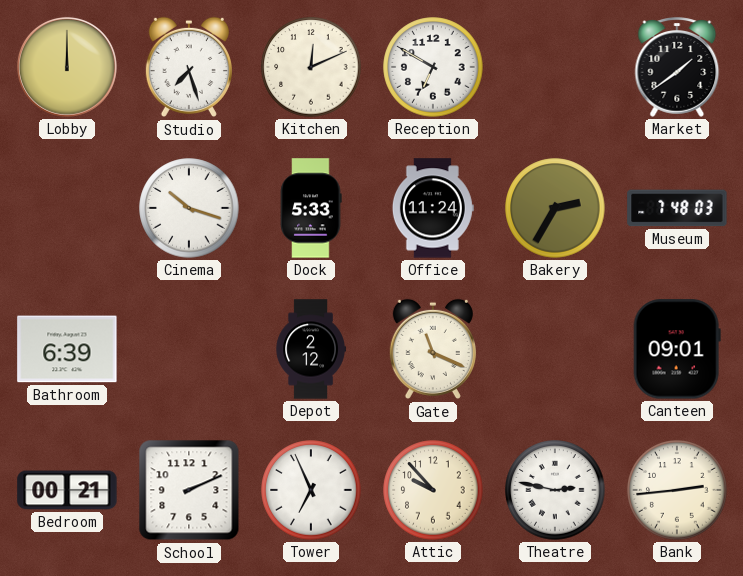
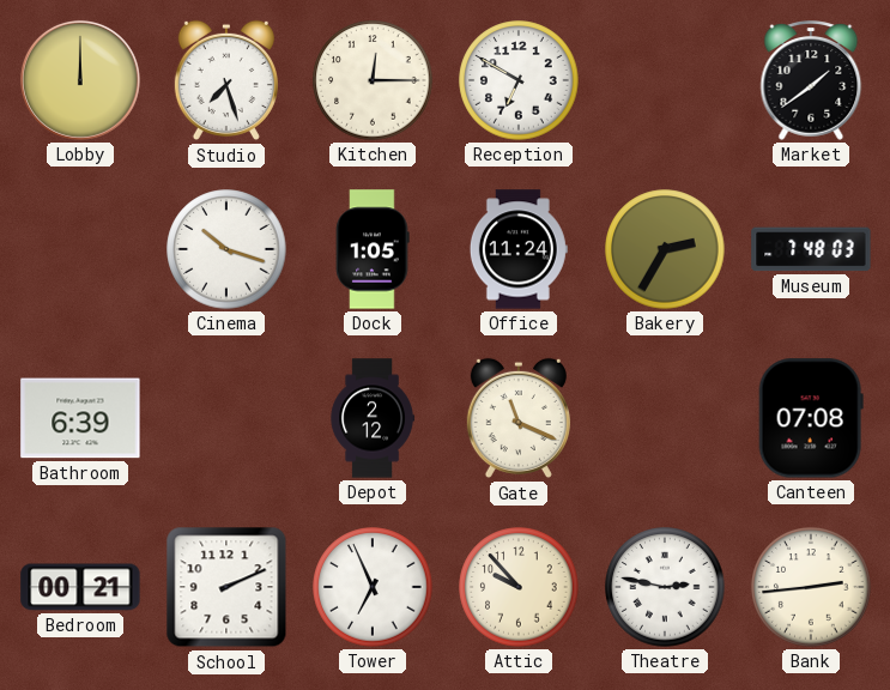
Kitchen: 12:11 -> 12:15
Dock: 5:33 -> 1:05
Canteen: 09:01 -> 07:08
